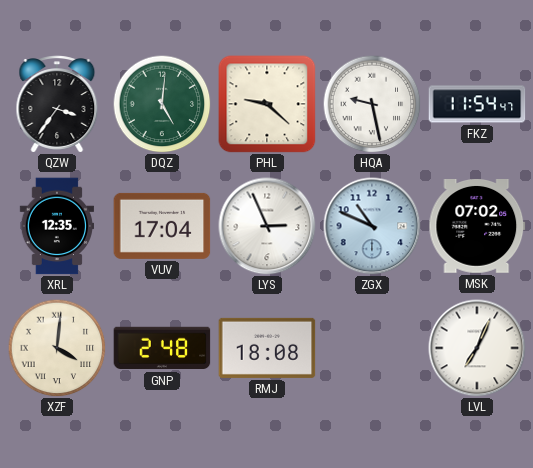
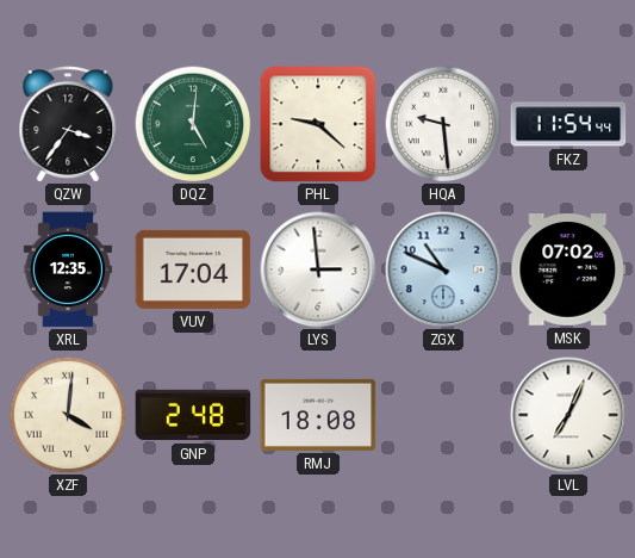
HQA: 9:28 -> 9:29
FKZ: 11:54:47 -> 11:54:44
LYS: 2:56 -> 2:59
